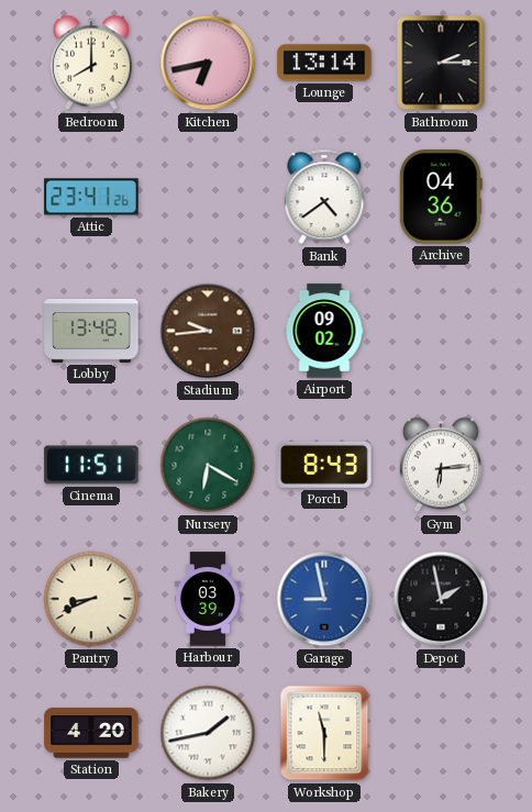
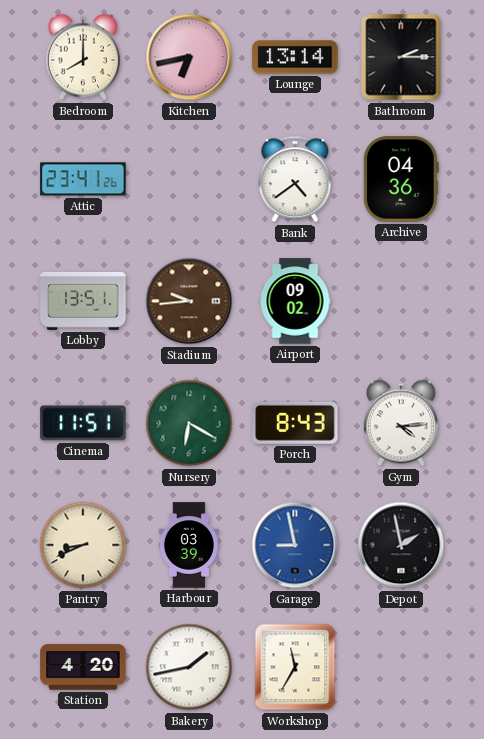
Lobby: 13:48 -> 13:51
Gym: 6:14 -> 4:14
Workshop: 11:30 -> 11:35
